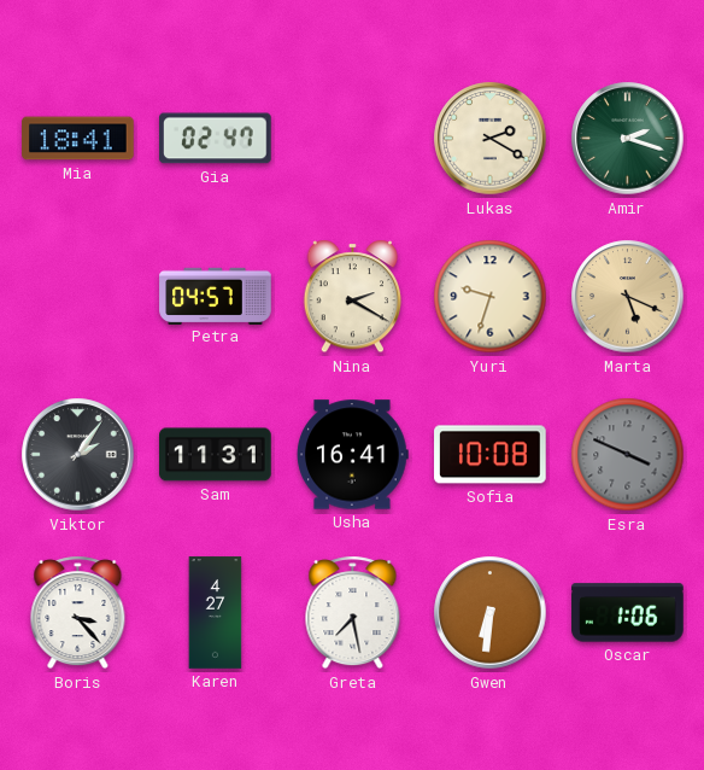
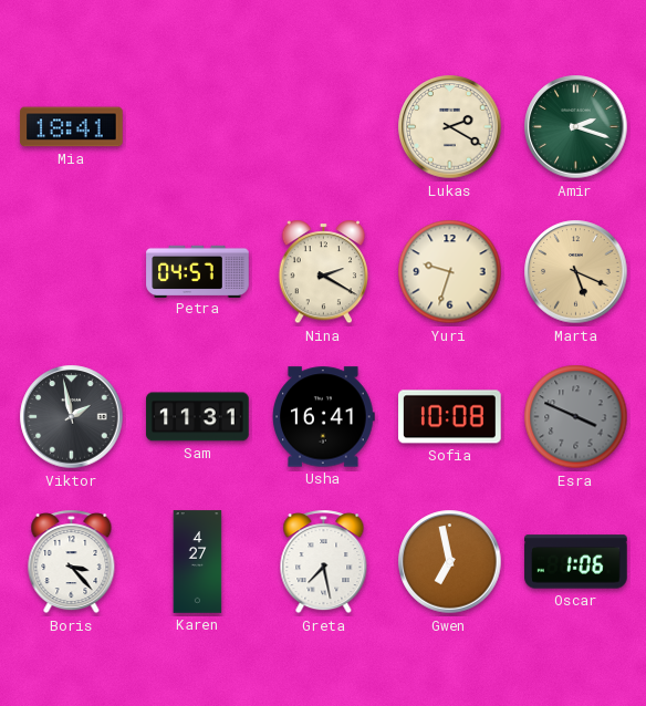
Gia: 02:47 -> none
Viktor: 2:06 -> 1:58
Gwen: 6:31 -> 6:58
